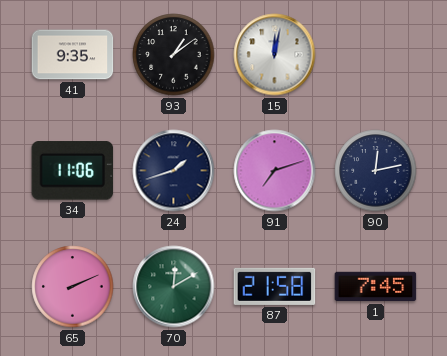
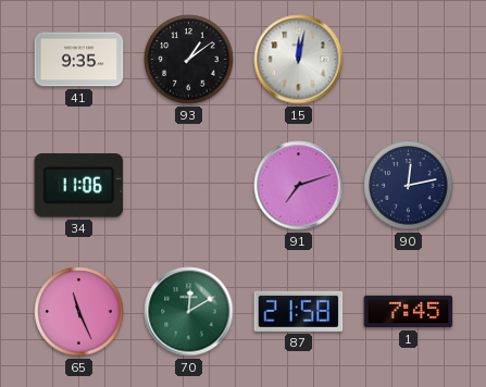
24: 1:42 -> none
65: 2:11 -> 11:26
